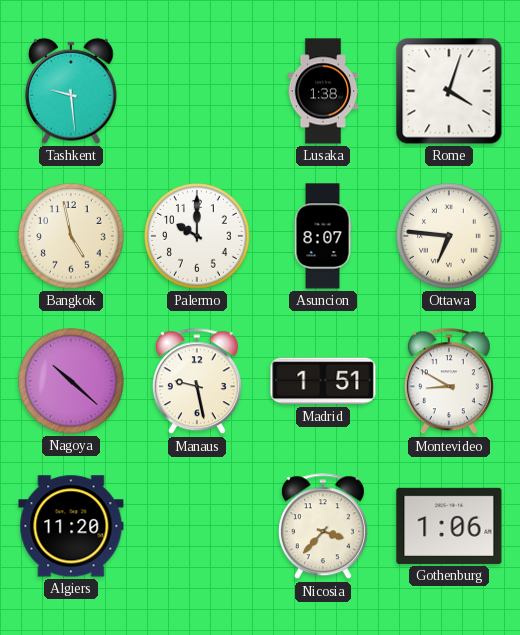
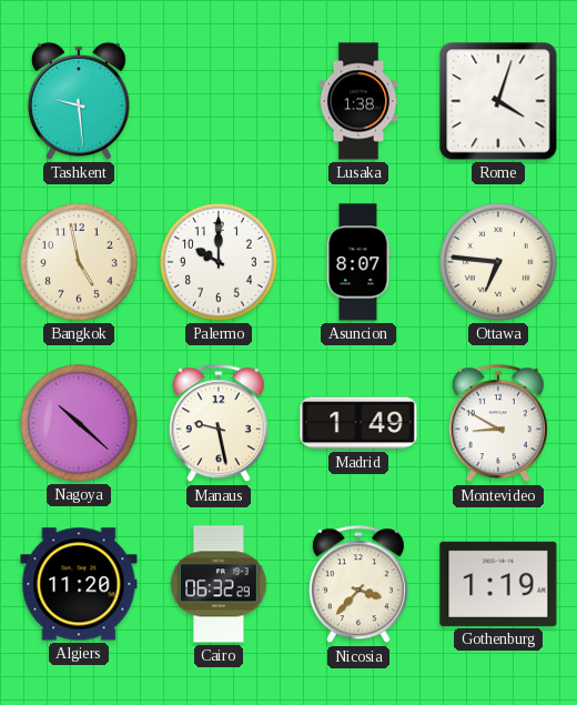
Madrid: 1:51 -> 1:49
Cairo: none -> 06:32
Gothenburg: 1:06 -> 1:19
